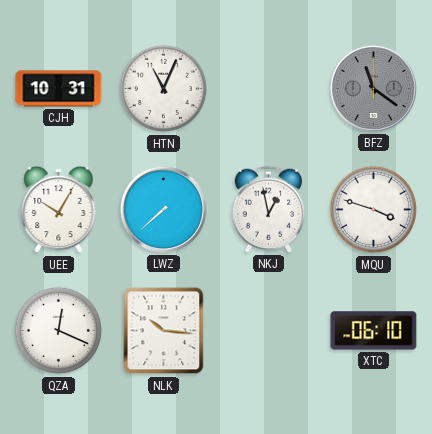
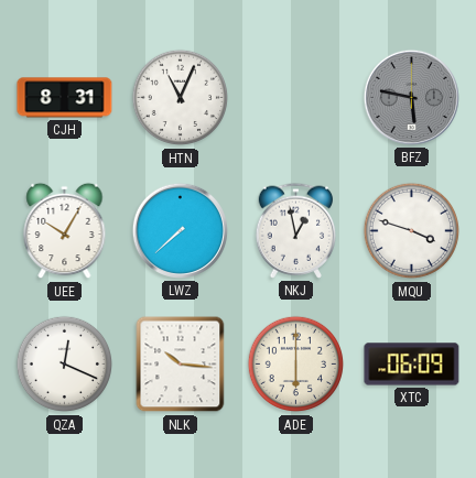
CJH: 10:31 -> 8:31
BFZ: 11:21 -> 5:47
ADE: none -> 6:00
XTC: 06:10 -> 06:09
